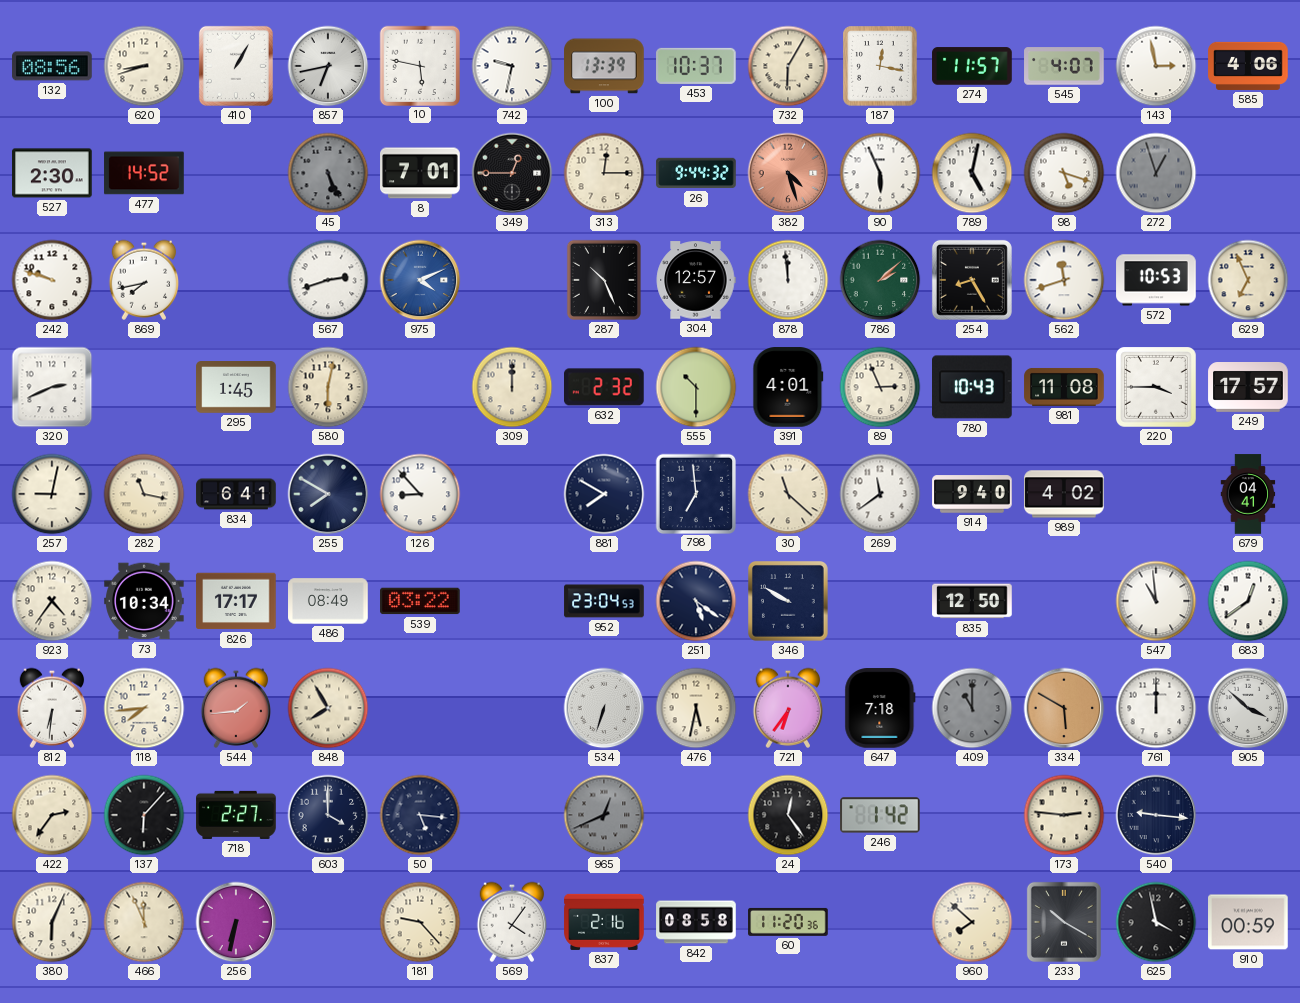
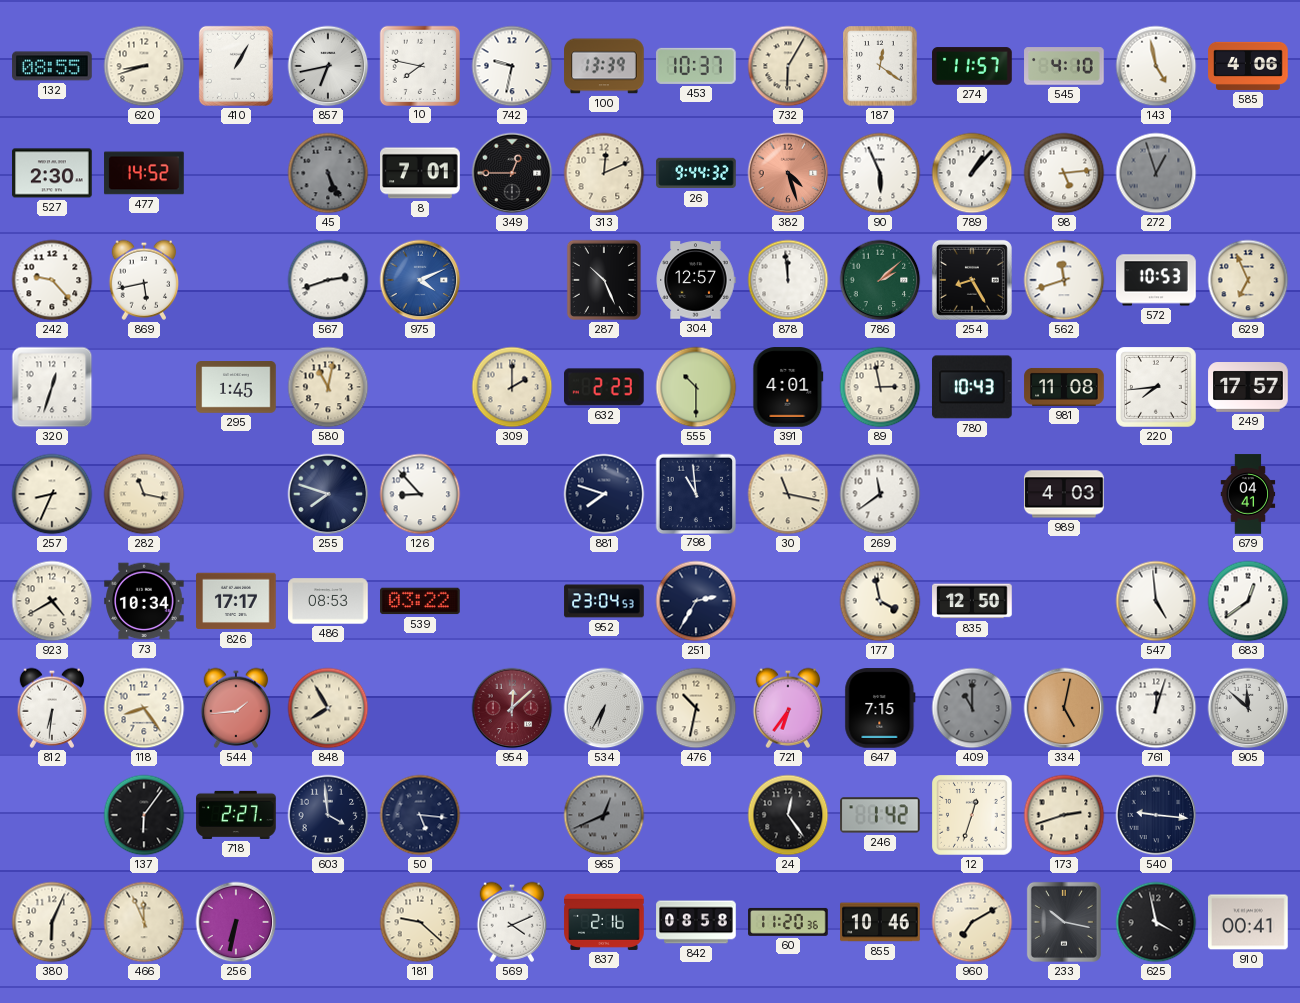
132: 08:56 -> 08:55
10: 5:47 -> 7:47
187: 12:17 -> 12:21
545: 4:07 -> 4:10
143: 2:58 -> 4:58
313: 12:15 -> 12:11
789: 5:02 -> 1:07
98: 5:18 -> 5:14
242: 9:48 -> 9:23
869: 7:43 -> 5:43
320: 2:41 -> 12:33
580: 6:02 -> 11:02
309: 12:00 -> 2:00
632: 2:32 -> 2:23
89: 2:56 -> 2:58
220: 3:45 -> 7:44
257: 9:02 -> 8:34
834: 6:41 -> none
255: 7:50 -> 7:48
881: 7:50 -> 7:48
798: 6:59 -> 10:59
30: 11:22 -> 11:17
914: 9:40 -> none
989: 4:02 -> 4:03
923: 4:36 -> 4:40
486: 08:49 -> 08:53
251: 5:21 -> 2:35
346: 9:50 -> none
177: none -> 3:58
547: 10:59 -> 4:59
118: 7:44 -> 8:24
954: none -> 12:08
534: 6:33 -> 6:35
476: 5:32 -> 10:32
647: 7:18 -> 7:15
334: 5:50 -> 5:02
761: 12:00 -> 12:03
905: 3:52 -> 11:52
422: 2:36 -> none
137: 6:07 -> 6:06
603: 4:00 -> 3:59
12: none -> 12:33
173: 2:46 -> 2:42
181: 9:23 -> 9:22
569: 4:06 -> 4:11
855: none -> 10:46
960: 7:52 -> 7:10
233: 10:20 -> 10:17
910: 00:59 -> 00:41
